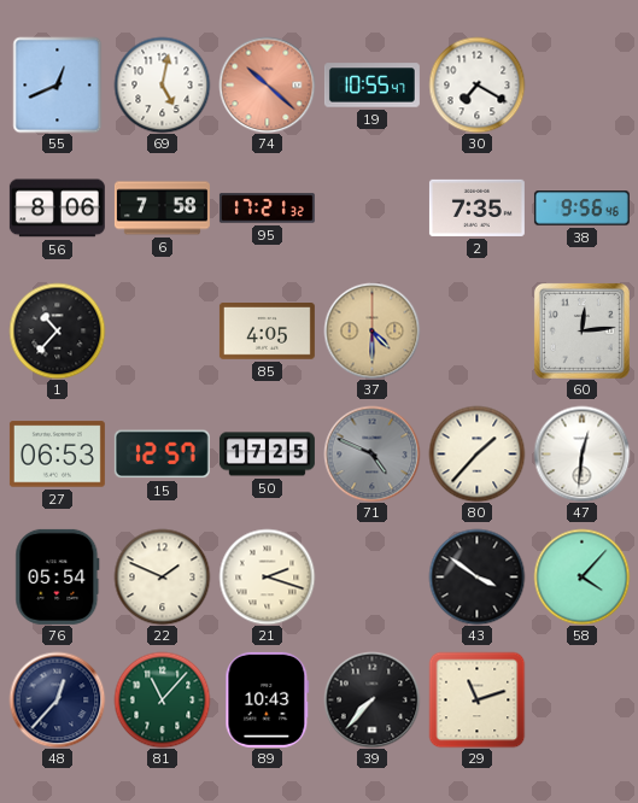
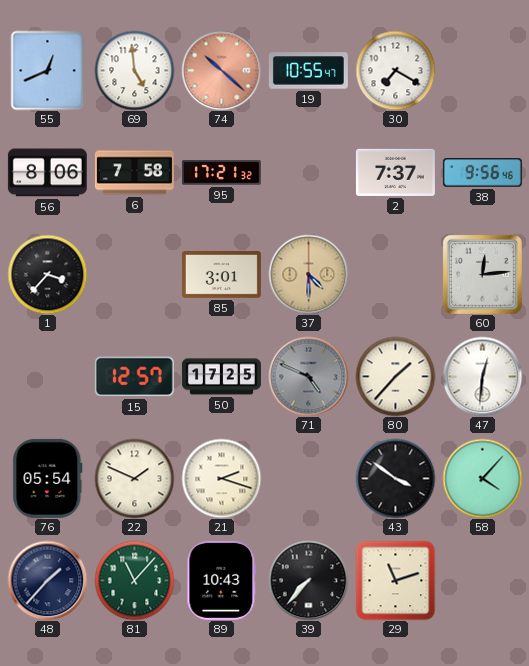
69: 5:02 -> 4:59
2: 7:35 -> 7:37
1: 10:37 -> 3:37
85: 4:05 -> 3:01
27: 06:53 -> none
48: 12:37 -> 1:37
